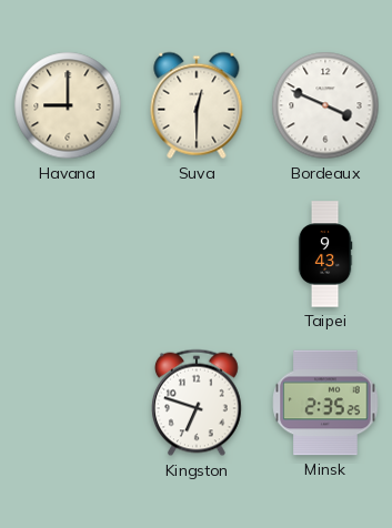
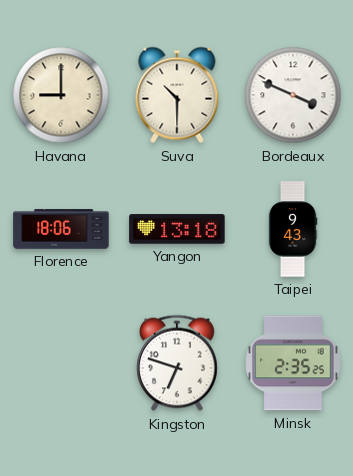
Suva: 12:30 -> 10:30
Florence: none -> 18:06
Yangon: none -> 13:18
